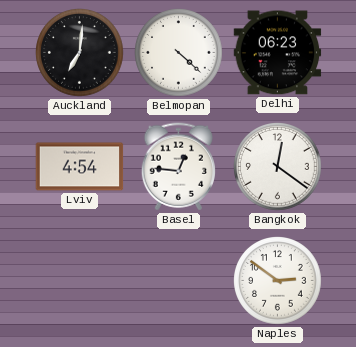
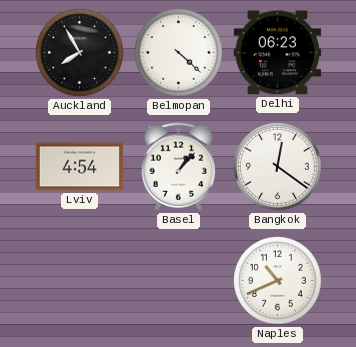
Auckland: 7:01 -> 7:55
Basel: 12:46 -> 1:07
Naples: 2:51 -> 10:41
